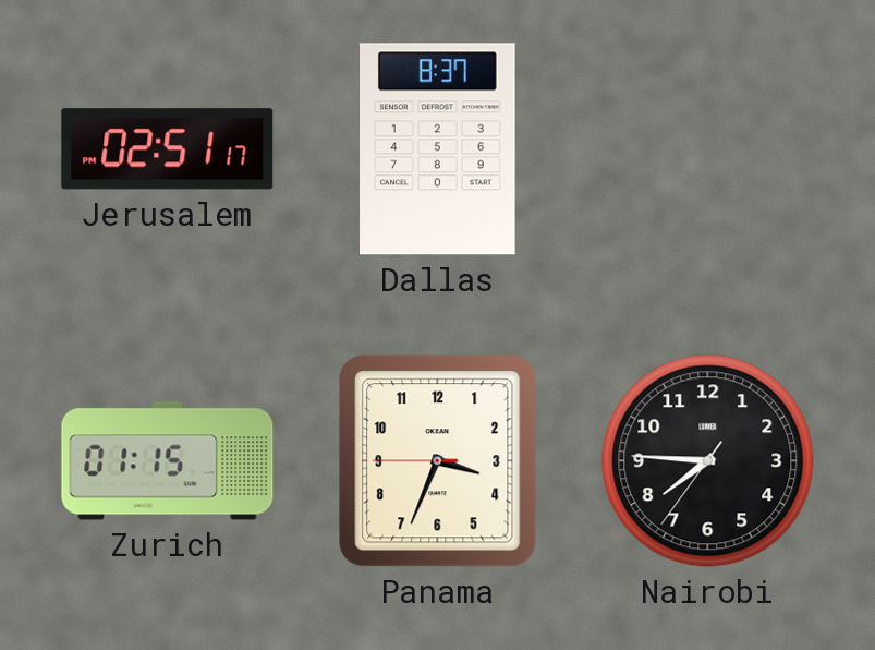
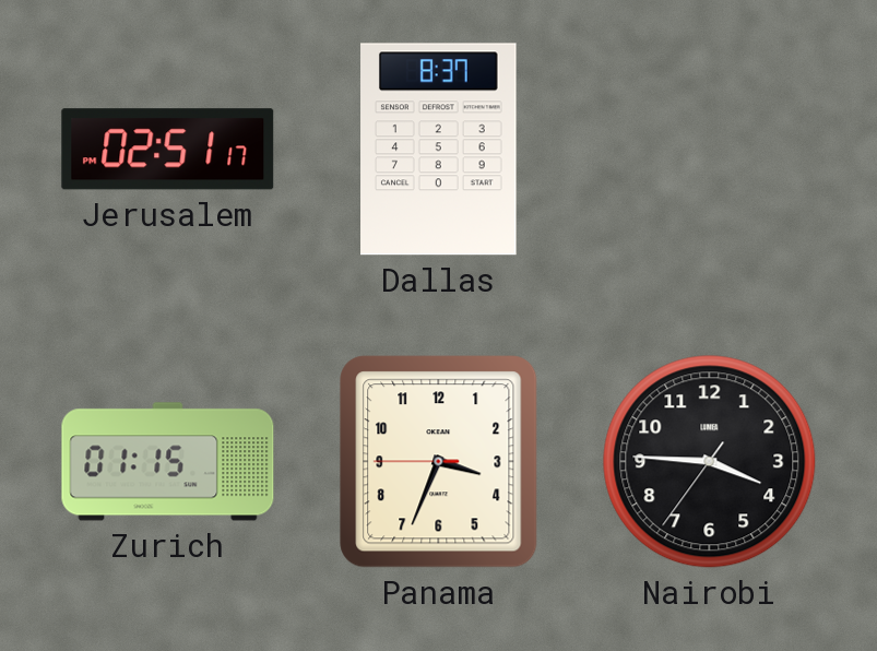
Nairobi: 7:45 -> 3:45
